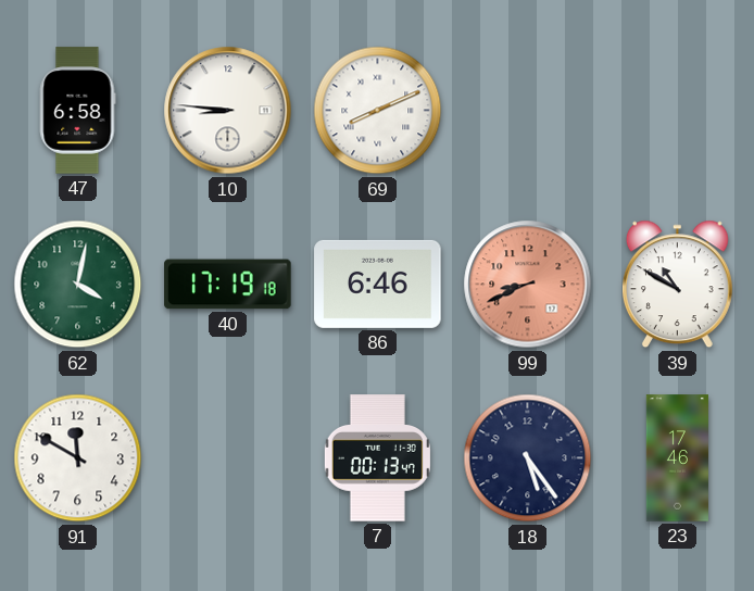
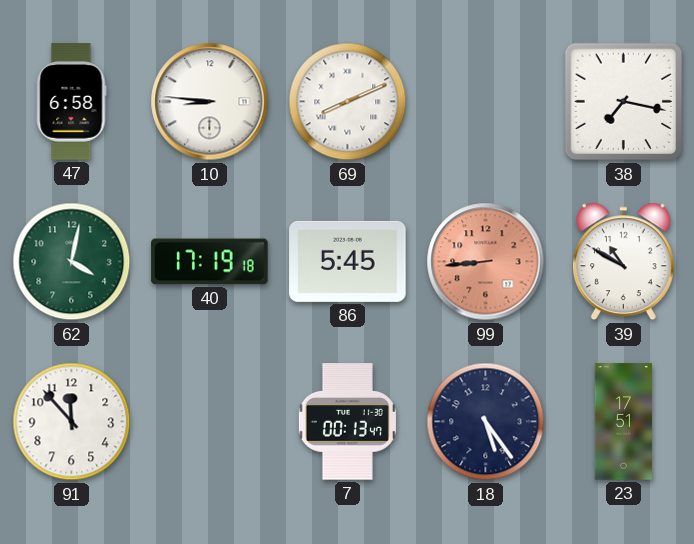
38: none -> 7:17
86: 6:46 -> 5:45
99: 8:41 -> 8:44
91: 11:50 -> 11:53
23: 17:46 -> 17:51
